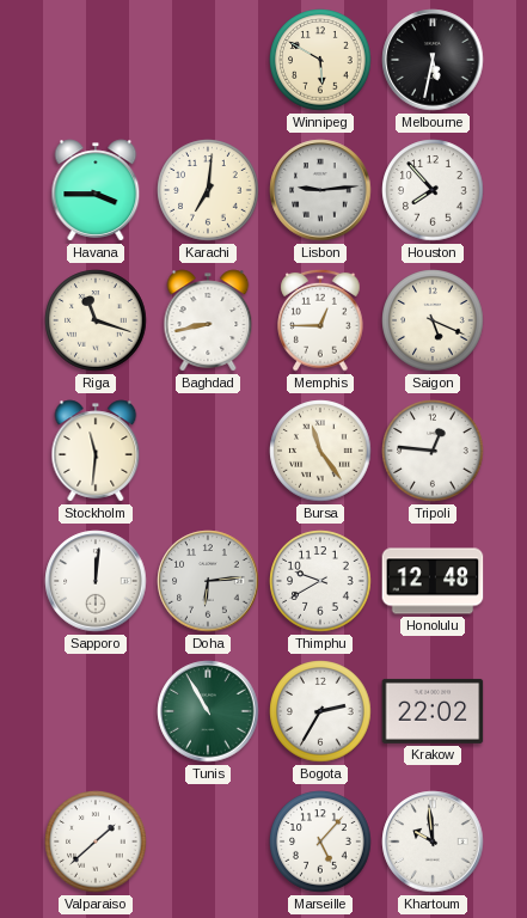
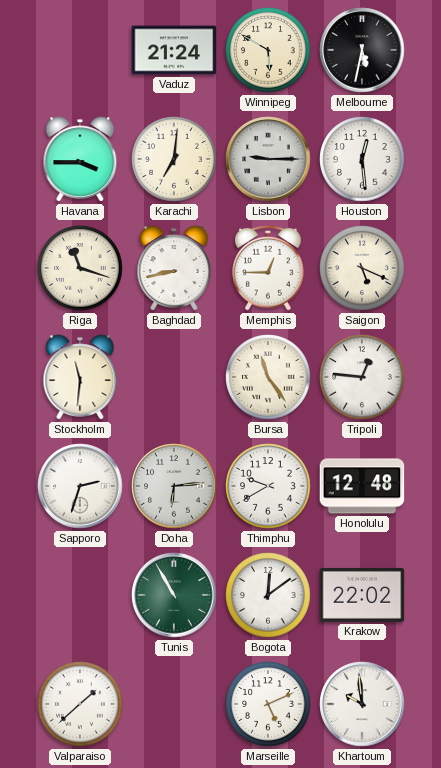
Vaduz: none -> 21:24
Lisbon: 9:14 -> 9:15
Houston: 7:53 -> 12:29
Sapporo: 12:01 -> 2:33
Bogota: 2:35 -> 12:09
Marseille: 5:07 -> 5:11
